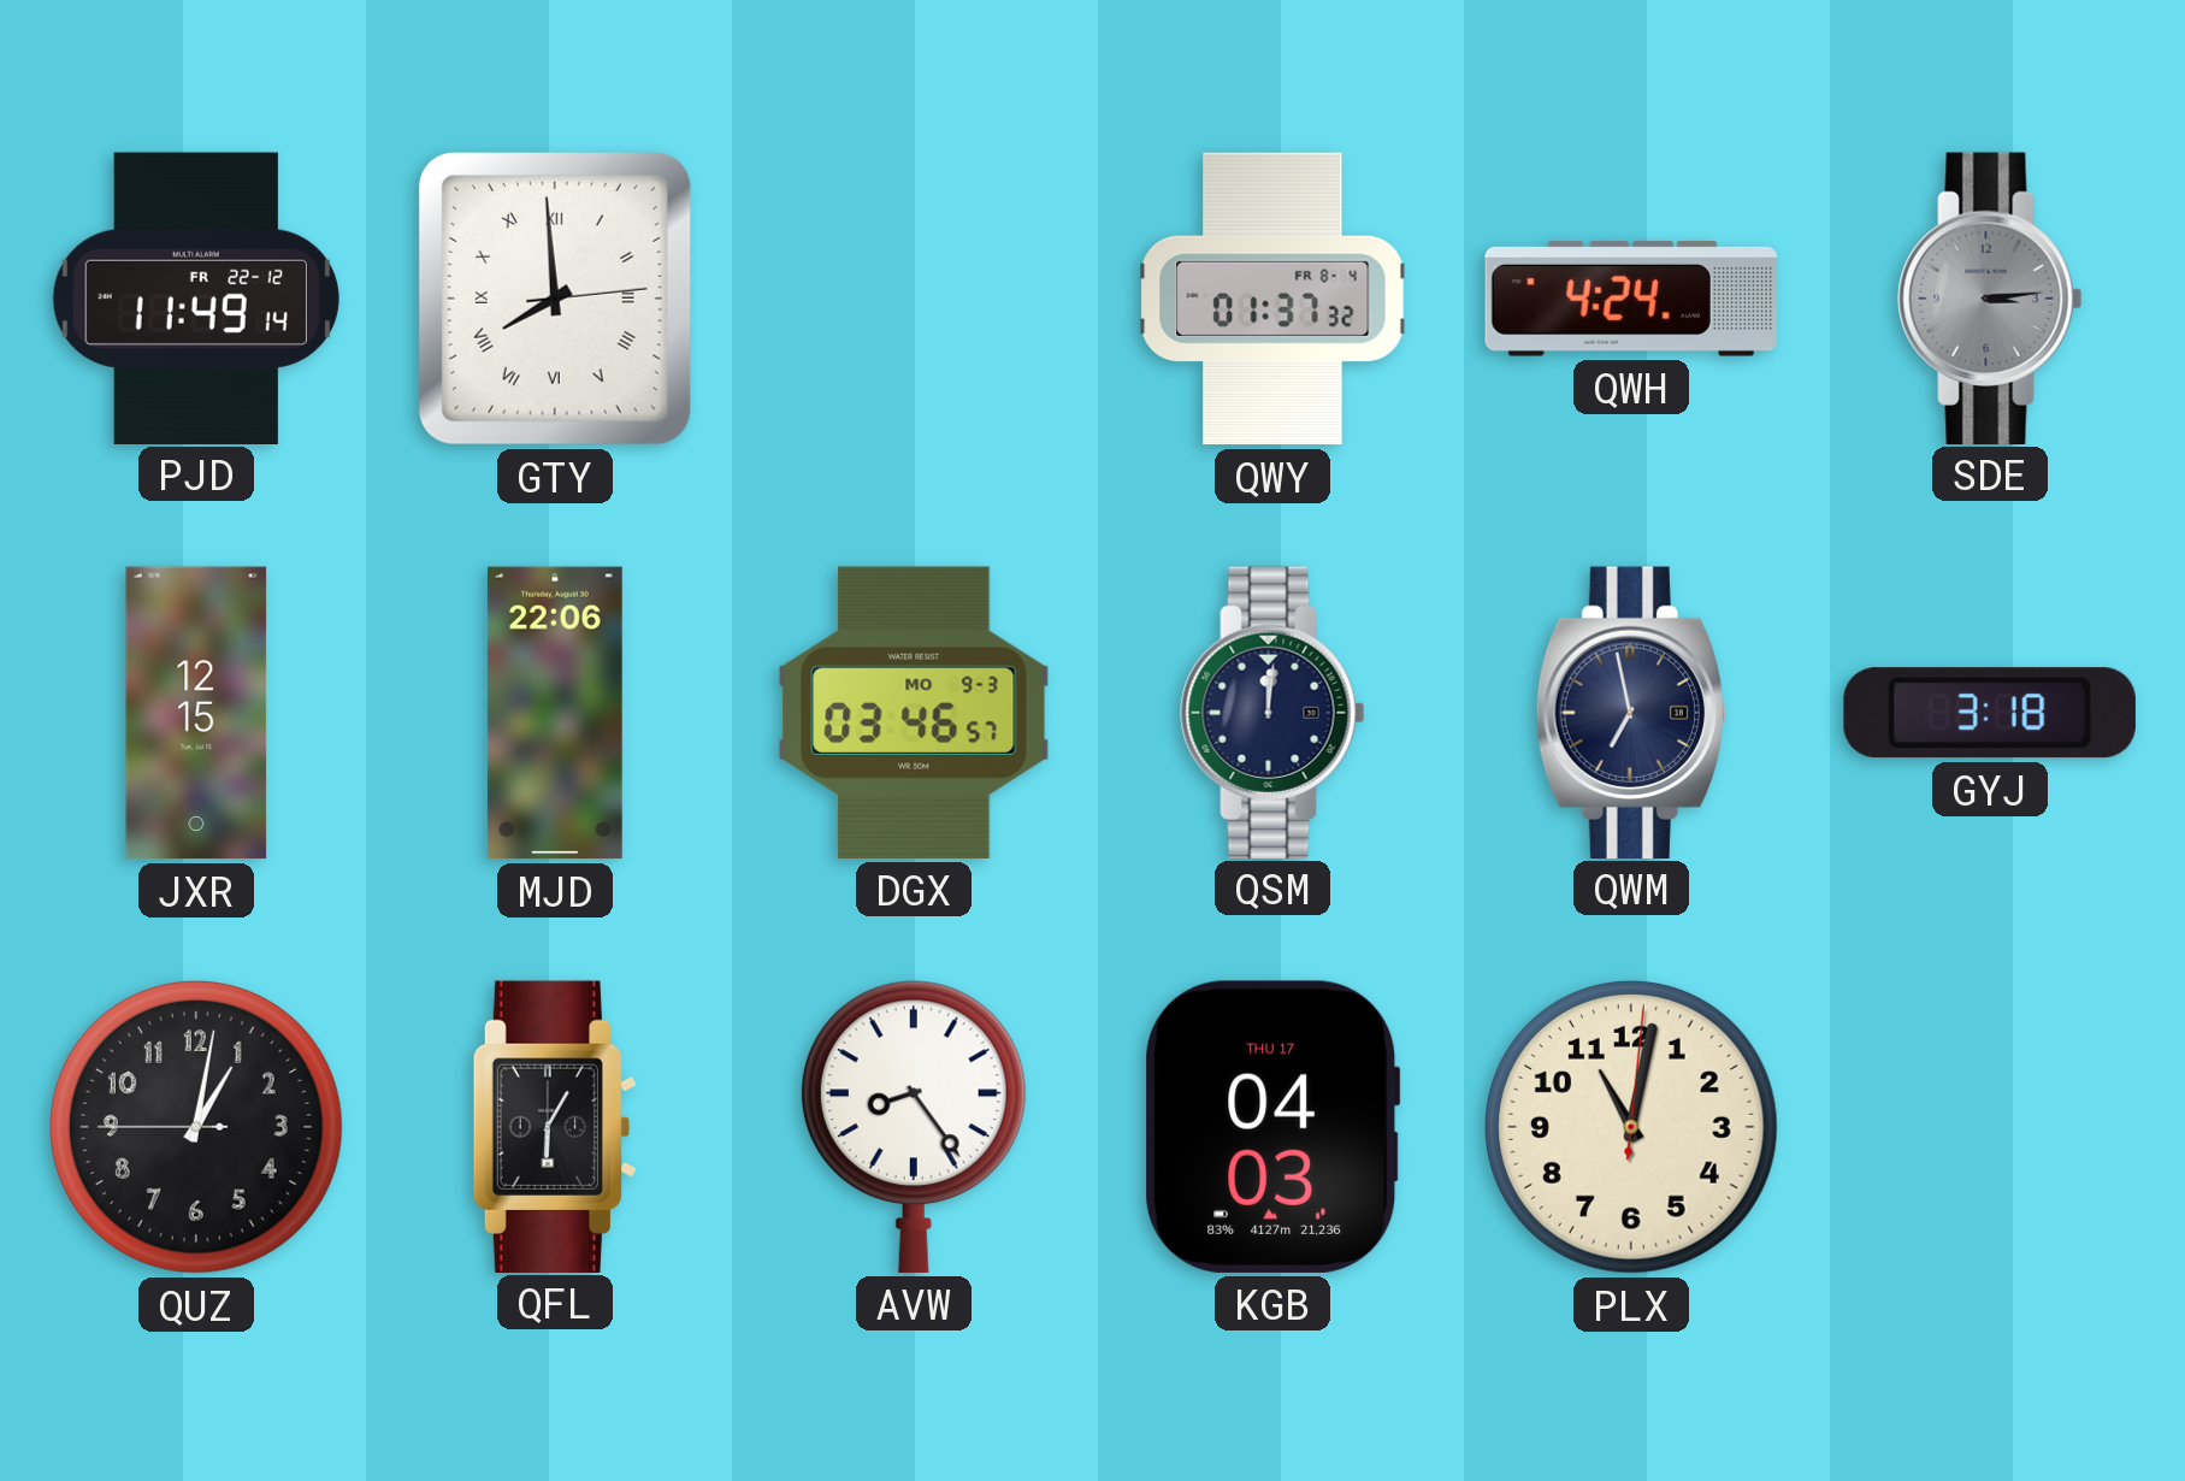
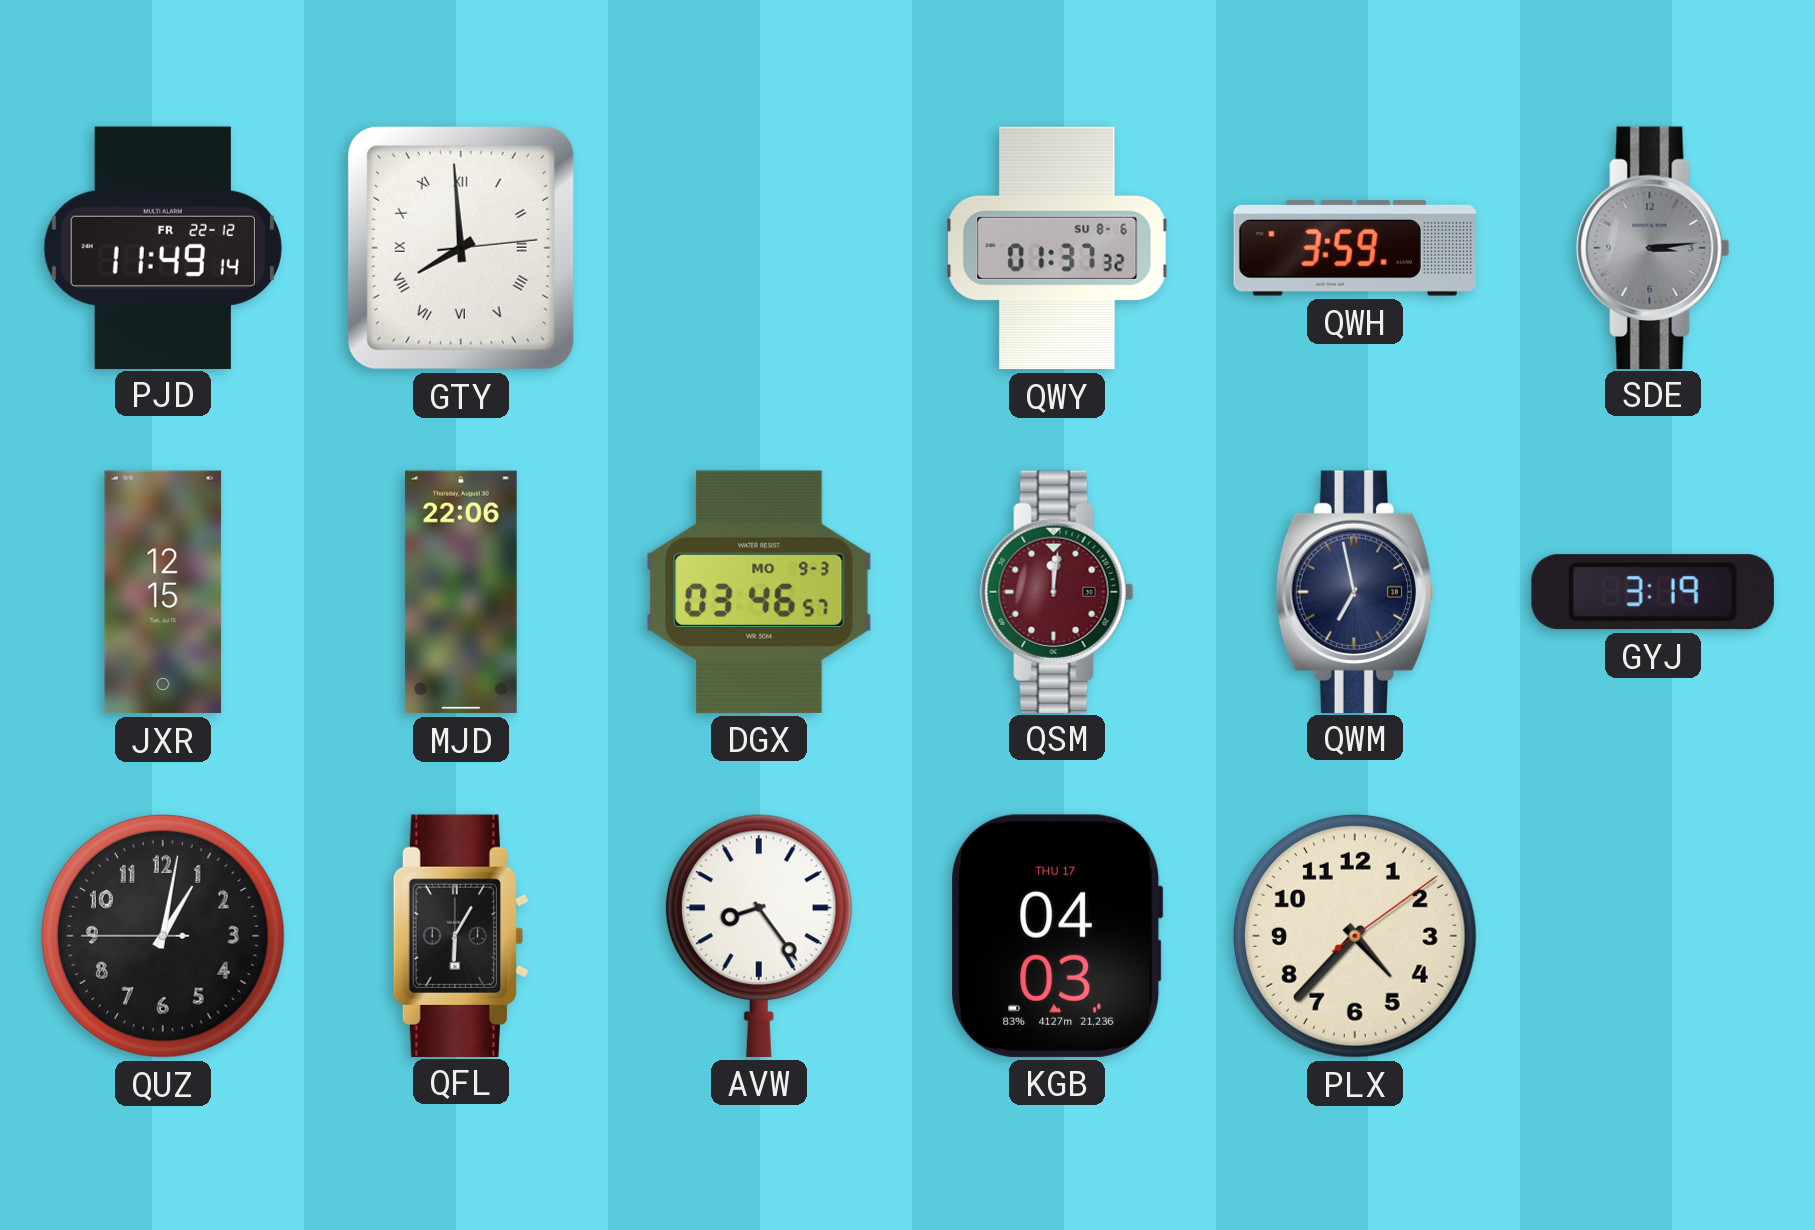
QWY date: FR 8-4 -> SU 8-6
QWH: 4:24 -> 3:59
QSM dial: navy -> burgundy
GYJ: 3:18 -> 3:19
PLX: 11:02 -> 4:37
